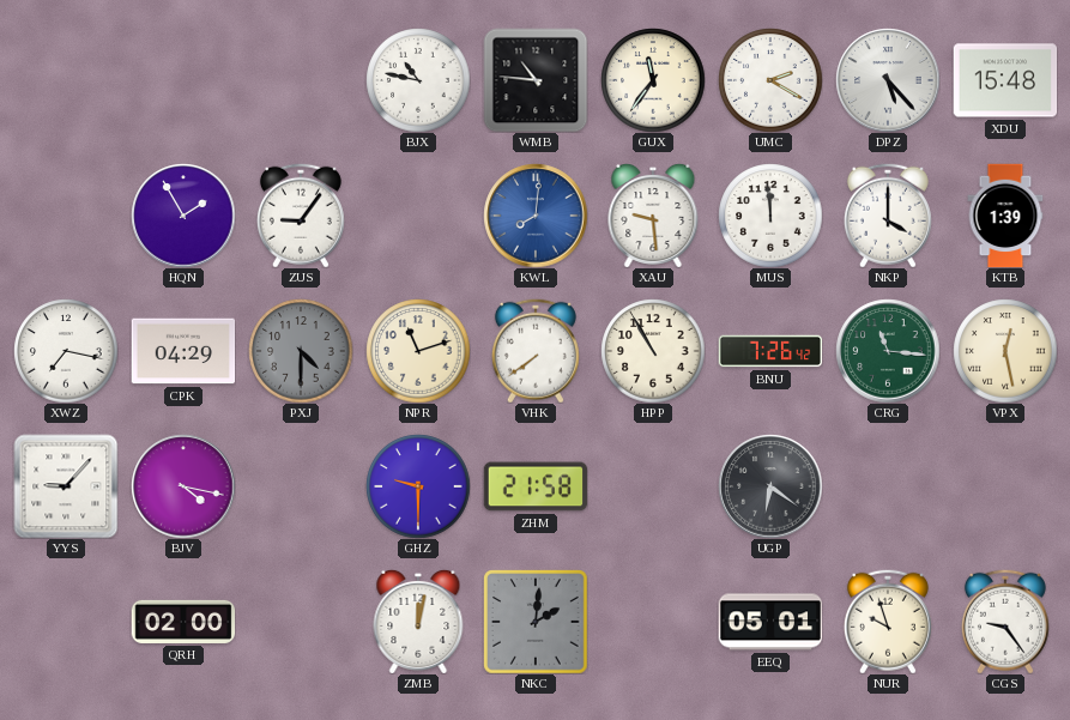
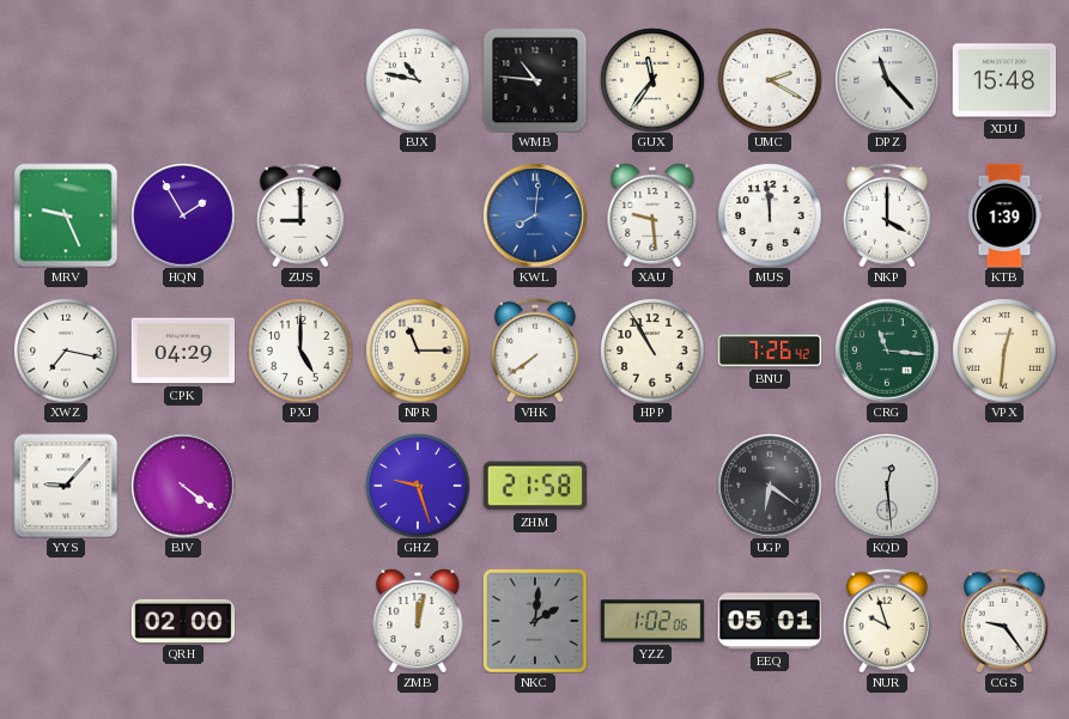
DPZ: 5:23 -> 11:23
MRV: none -> 9:26
ZUS: 9:06 -> 9:00
PXJ: 4:30 -> 5:00
PXJ dial: grey -> white
NPR: 11:12 -> 11:15
VPX: 12:28 -> 12:31
BJV: 4:17 -> 4:21
GHZ: 9:30 -> 9:27
KQD: none -> 12:29
YZZ: none -> 1:02
